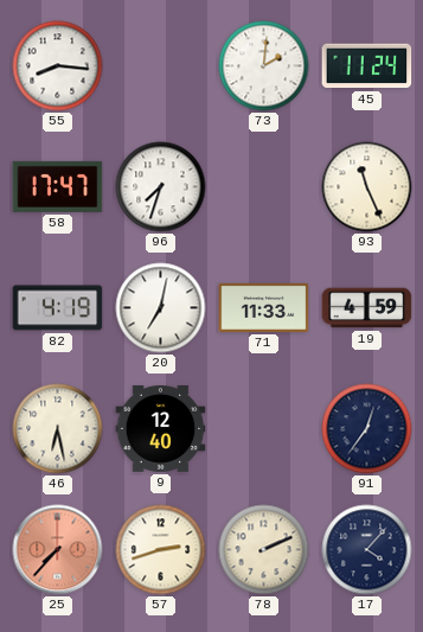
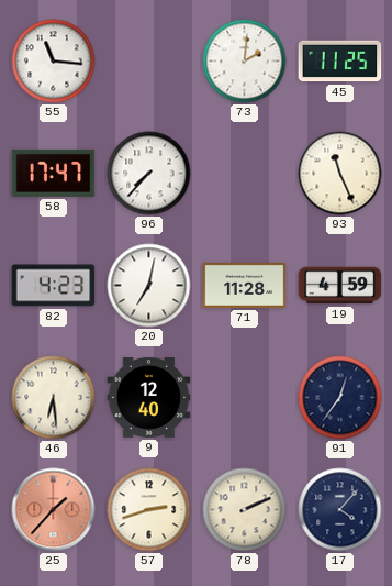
55: 8:16 -> 11:16
45: 11:24 -> 11:25
96: 7:33 -> 7:37
82: 4:19 -> 4:23
71: 11:33 -> 11:28
46: 6:28 -> 6:29
25: 7:37 -> 1:37
